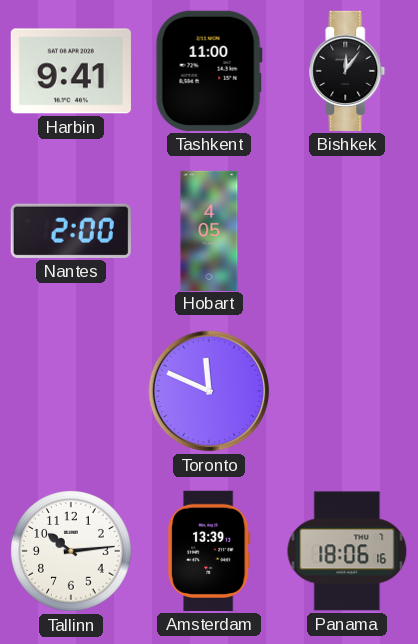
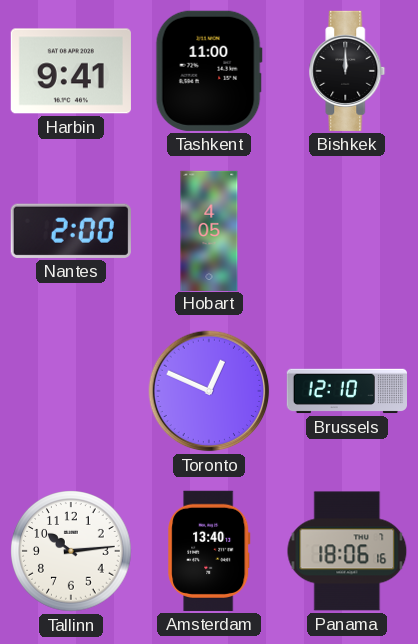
Bishkek: 12:06 -> 12:00
Toronto: 11:49 -> 12:49
Brussels: none -> 12:10
Amsterdam: 13:39 -> 13:40
